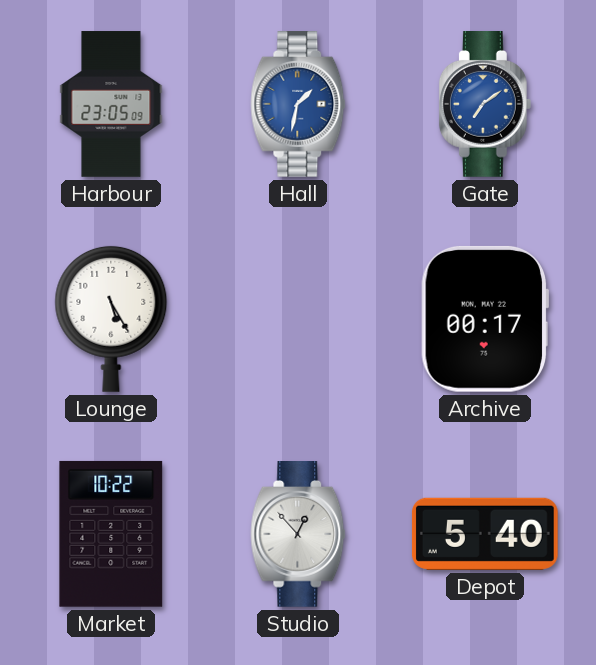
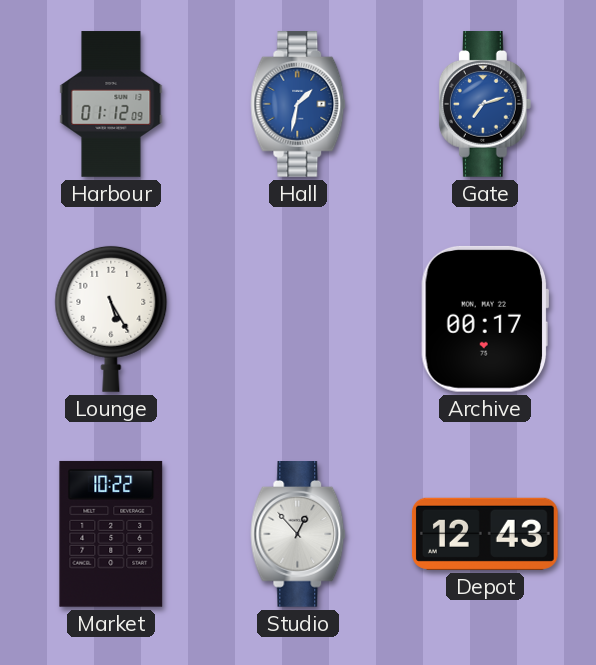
Harbour: 23:05 -> 01:12
Gate: 7:09 -> 7:12
Depot: 5:40 -> 12:43
